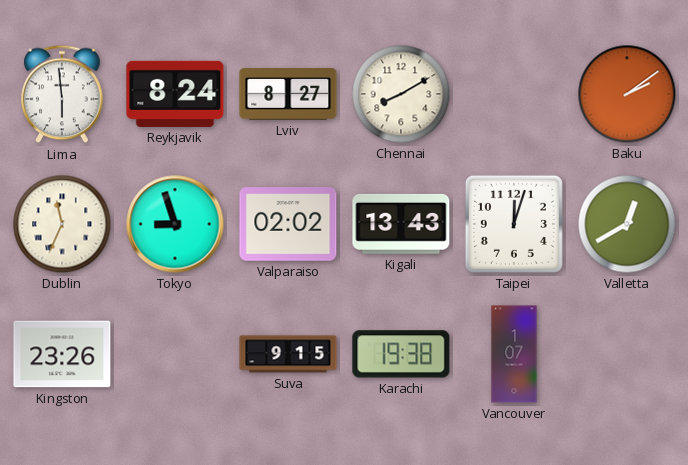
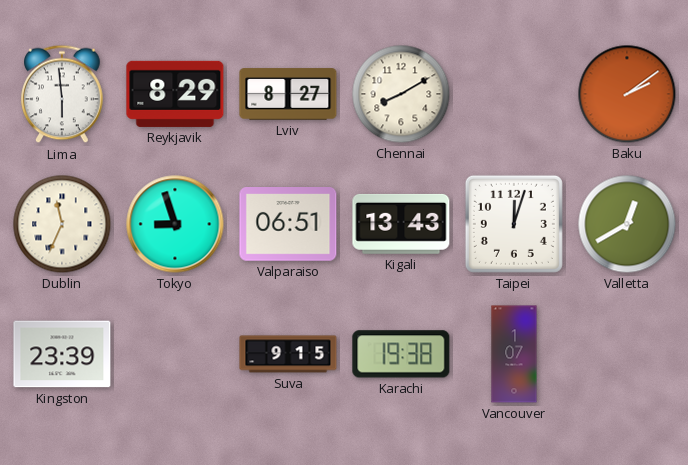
Reykjavik: 8:24 -> 8:29
Valparaiso: 02:02 -> 06:51
Kingston: 23:26 -> 23:39
